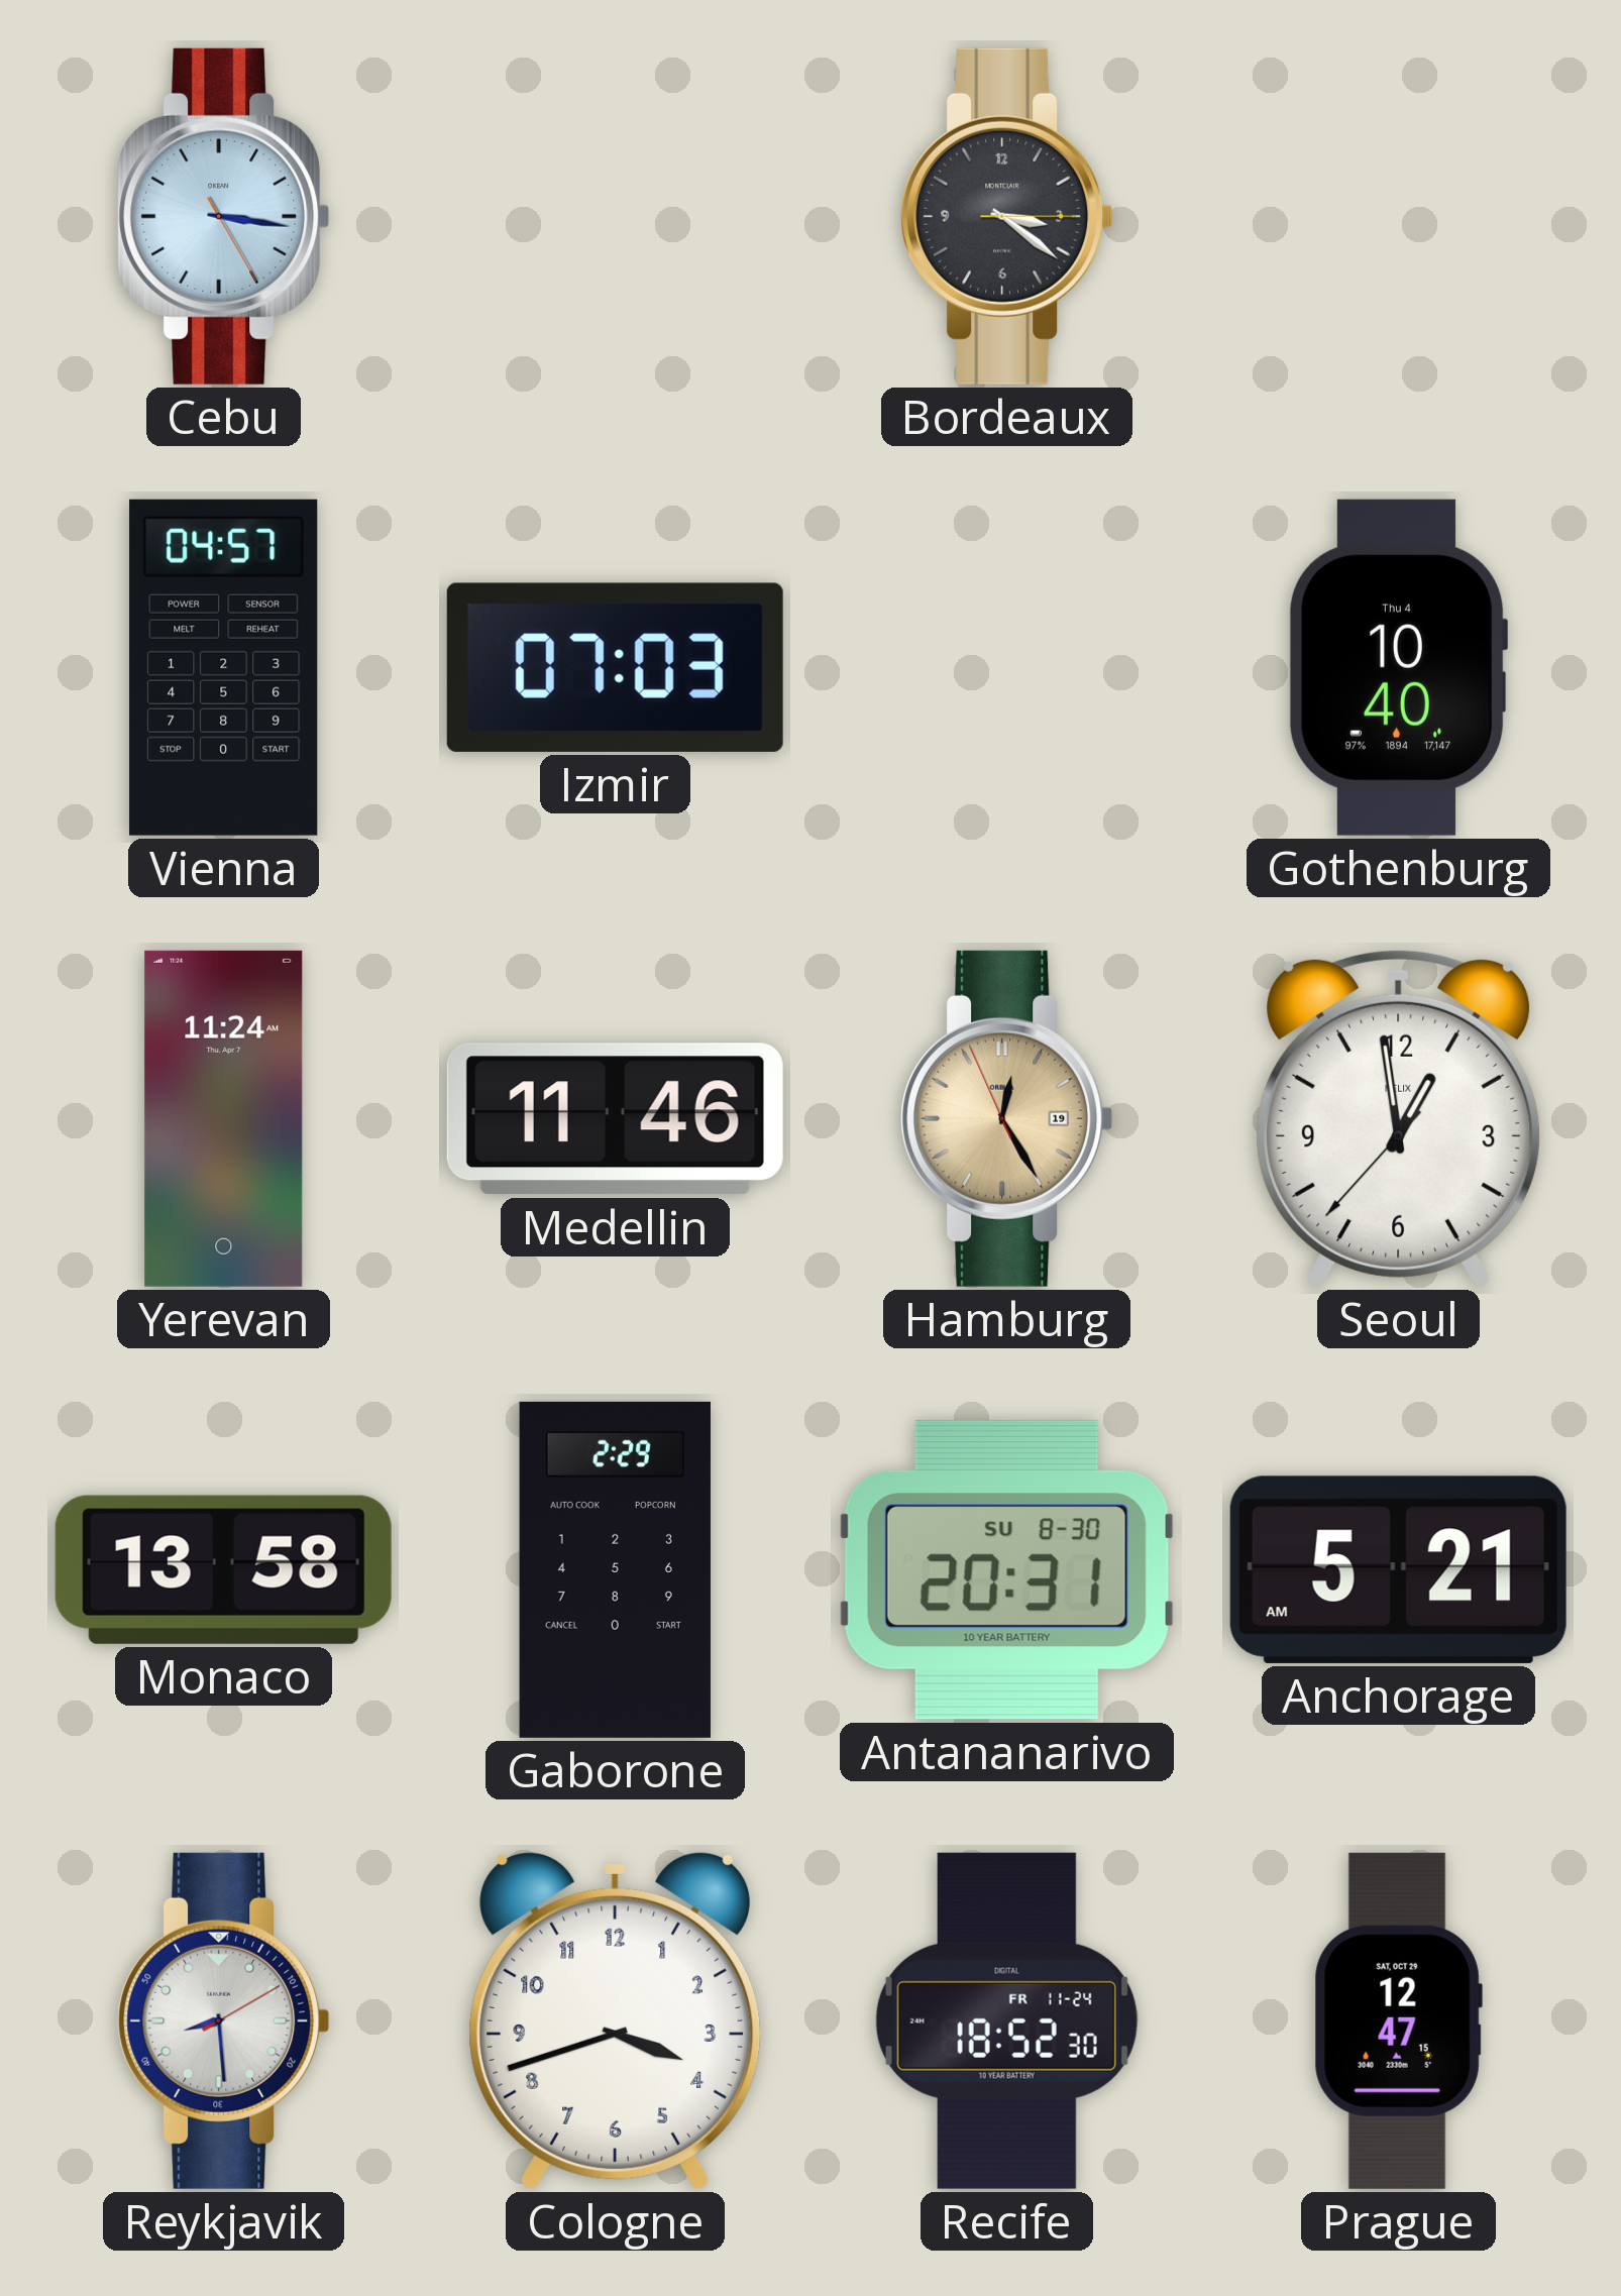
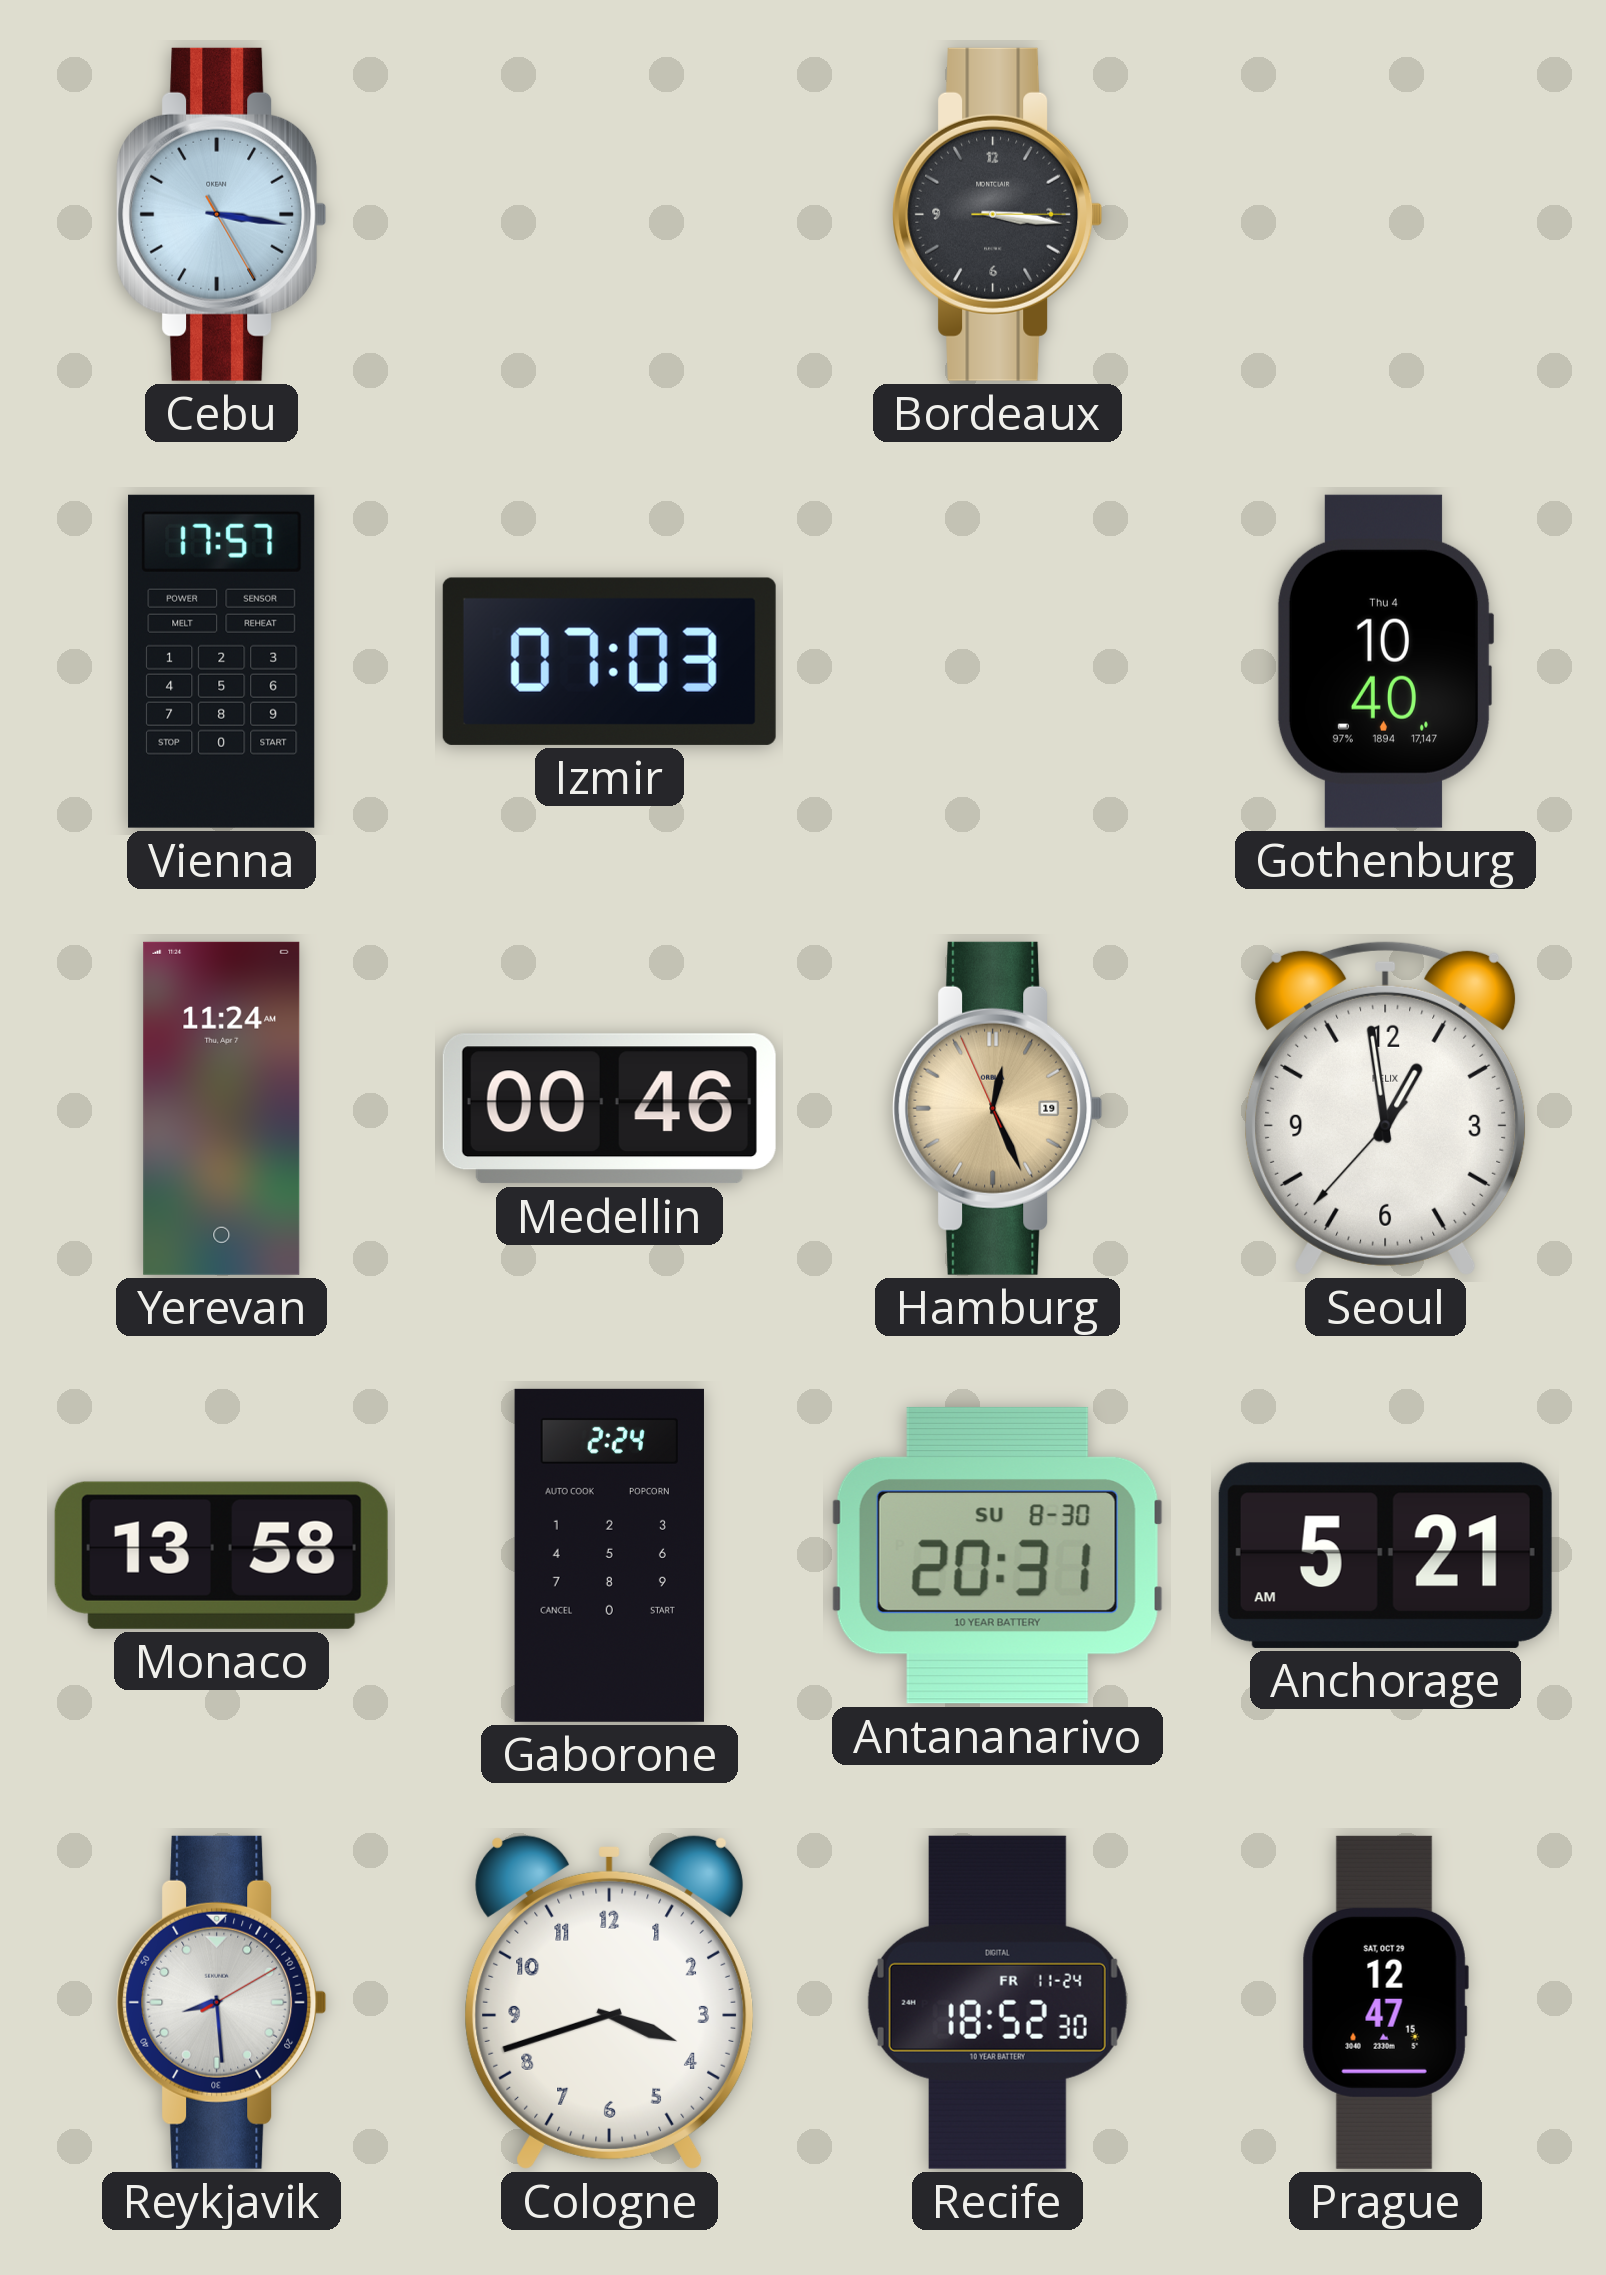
Bordeaux: 3:21 -> 3:16
Vienna: 04:57 -> 17:57
Medellin: 11:46 -> 00:46
Hamburg: 12:24 -> 12:25
Gaborone: 2:29 -> 2:24
